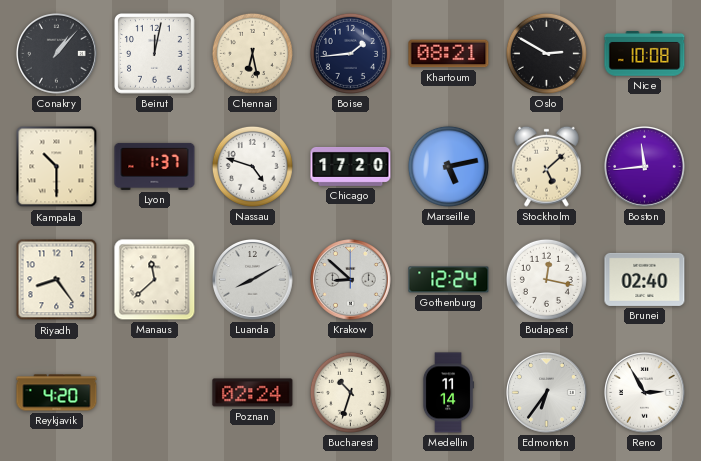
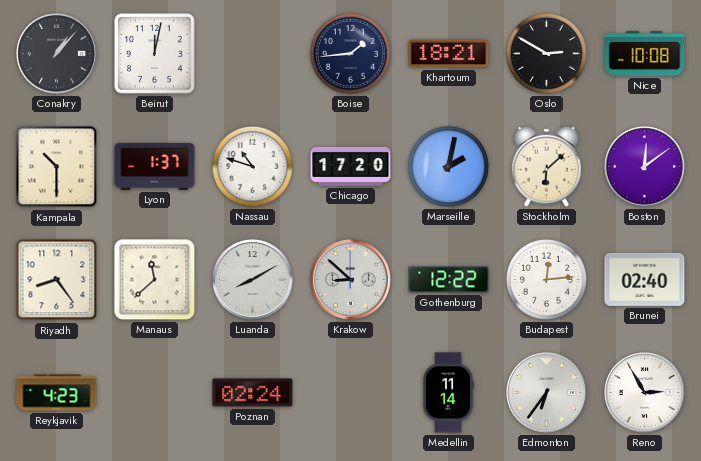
Chennai: 6:28 -> none
Khartoum: 08:21 -> 18:21
Nassau: 4:48 -> 10:48
Marseille: 5:13 -> 2:02
Stockholm: 5:08 -> 6:08
Boston: 11:44 -> 12:09
Gothenburg: 12:24 -> 12:22
Budapest: 12:17 -> 12:14
Reykjavik: 4:20 -> 4:23
Bucharest: 10:33 -> none
